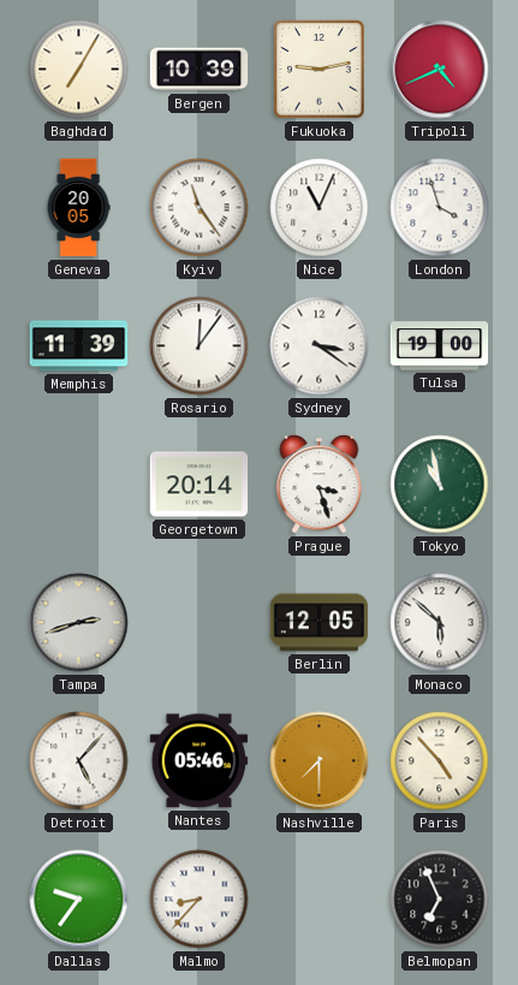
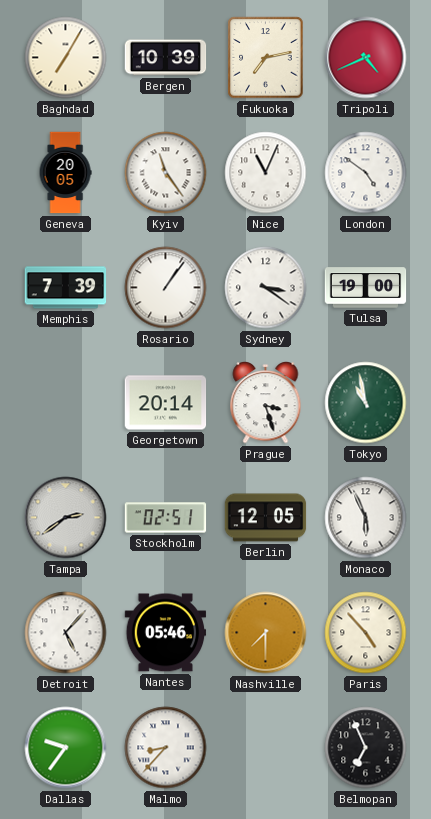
Fukuoka: 9:13 -> 7:13
London: 3:57 -> 4:51
Memphis: 11:39 -> 7:39
Rosario: 12:06 -> 1:06
Tampa: 2:42 -> 2:39
Stockholm: none -> 02:51
Monaco: 5:52 -> 5:56
